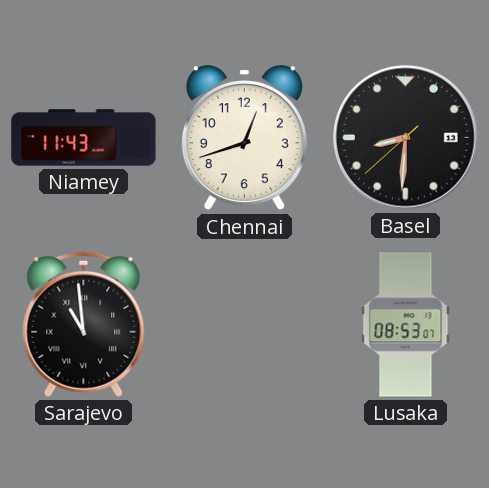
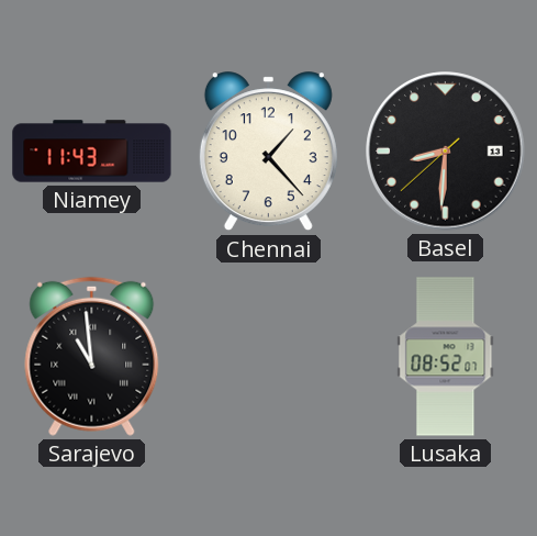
Chennai: 12:42 -> 1:23
Lusaka: 08:53 -> 08:52
